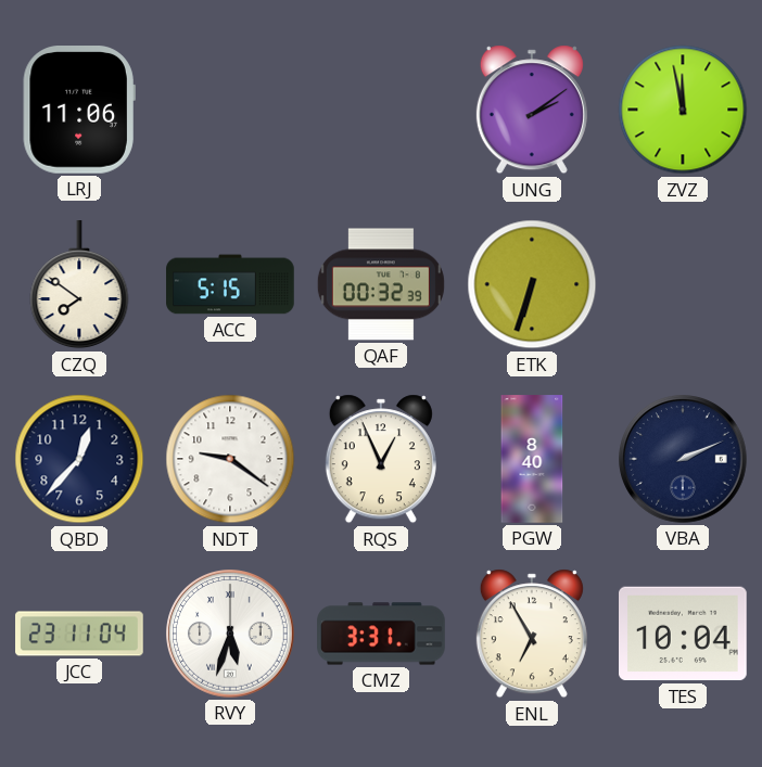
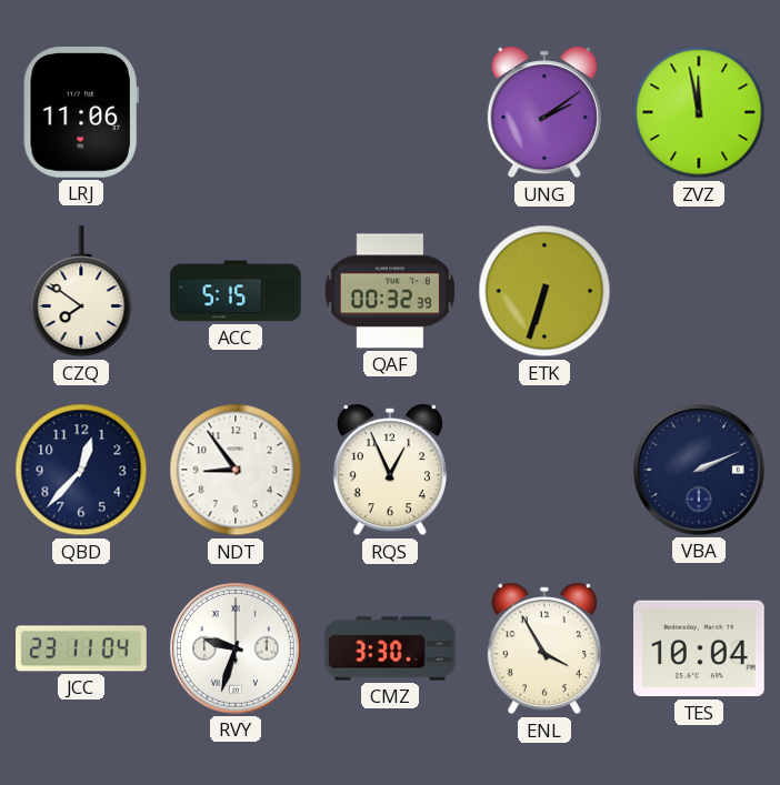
NDT: 9:21 -> 8:54
PGW: 8:40 -> none
RVY: 5:33 -> 9:33
CMZ: 3:31 -> 3:30
ENL: 6:55 -> 3:55
